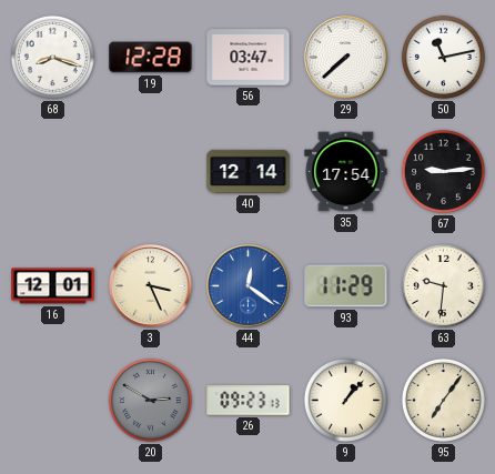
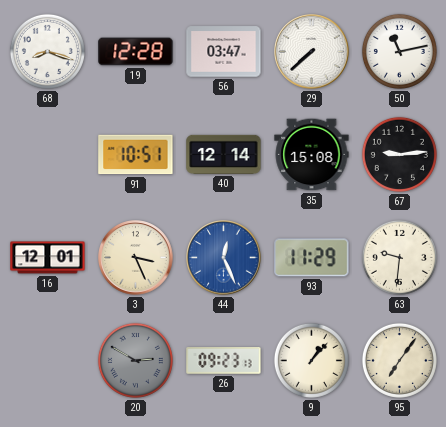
91: none -> 10:51
35: 17:54 -> 15:08
44: 12:21 -> 12:26
